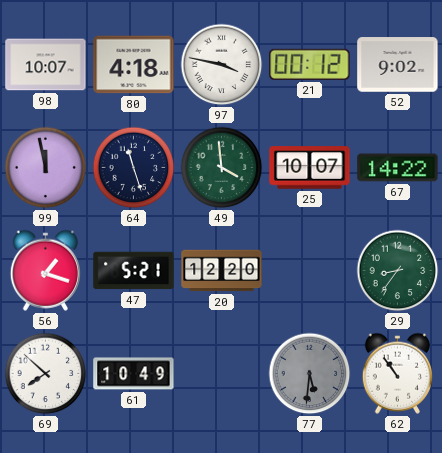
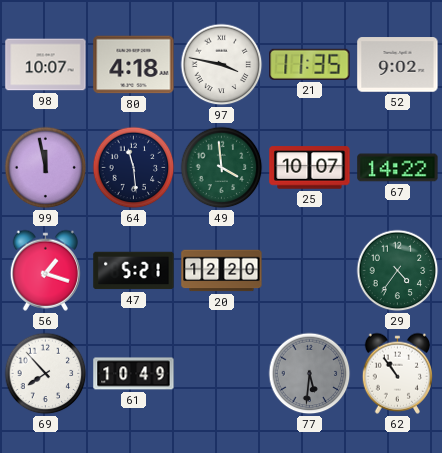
21: 00:12 -> 11:35
64: 11:27 -> 11:29
29: 8:36 -> 4:36
69: 7:52 -> 7:53
